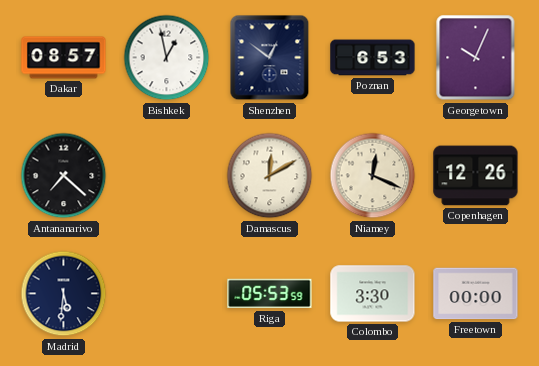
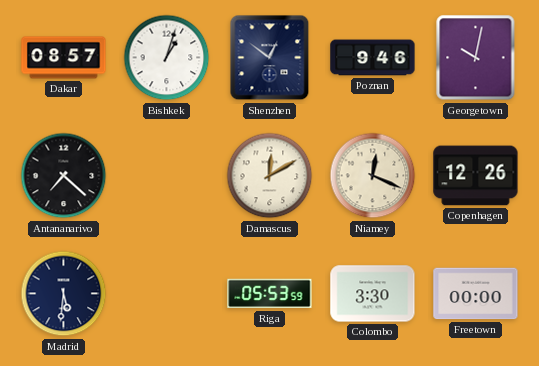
Bishkek: 12:58 -> 1:03
Poznan: 6:53 -> 9:46
Georgetown: 10:04 -> 10:02
